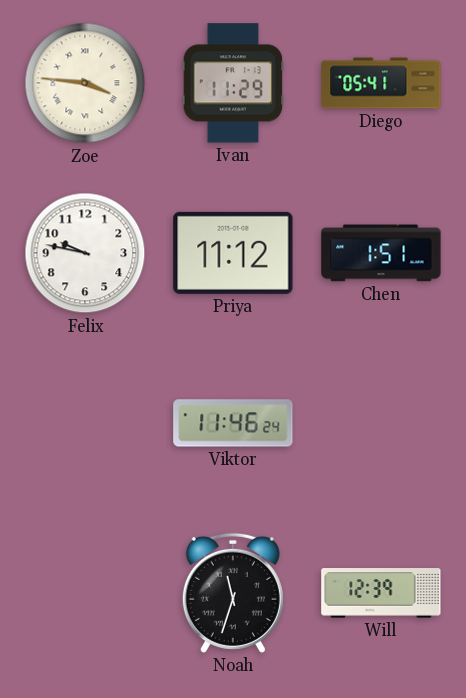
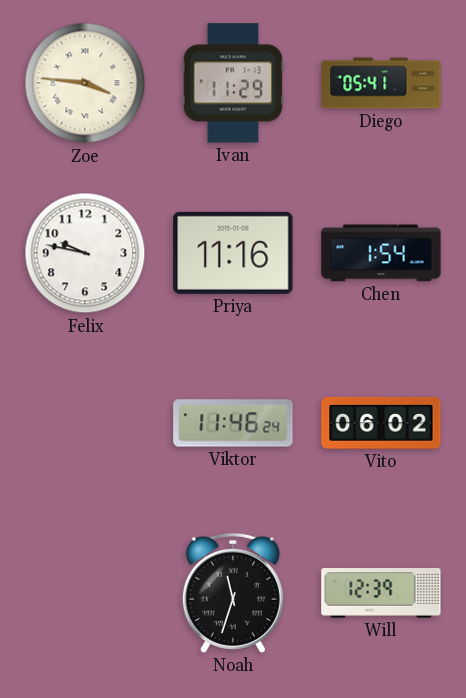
Priya: 11:12 -> 11:16
Chen: 1:51 -> 1:54
Vito: none -> 06:02
